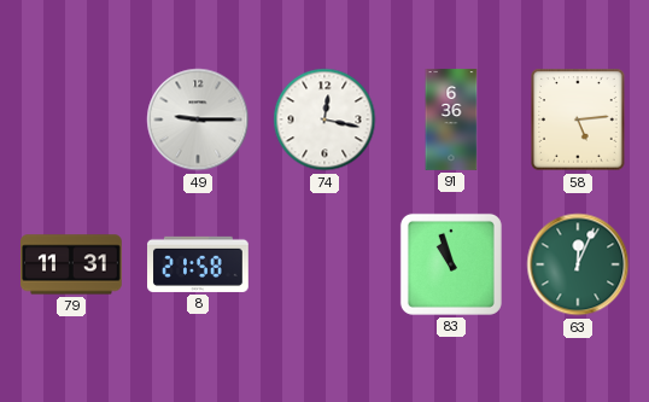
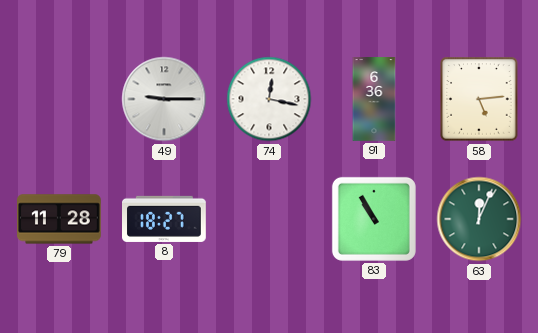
79: 11:31 -> 11:28
8: 21:58 -> 18:27
83: 10:57 -> 10:55
